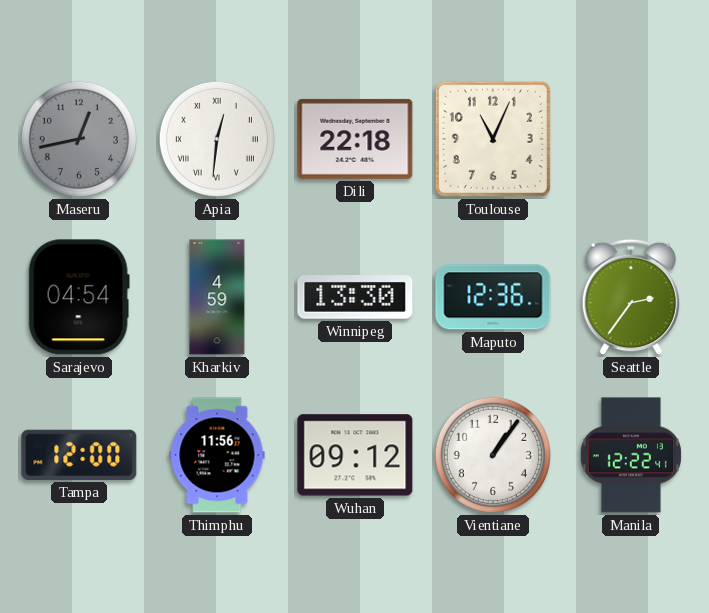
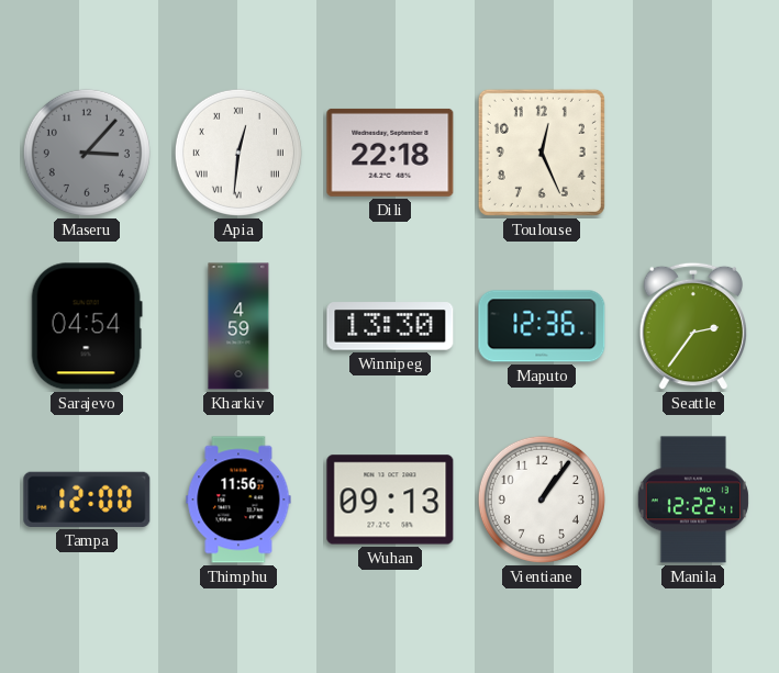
Maseru: 12:43 -> 3:07
Toulouse: 11:04 -> 12:26
Wuhan: 09:12 -> 09:13
